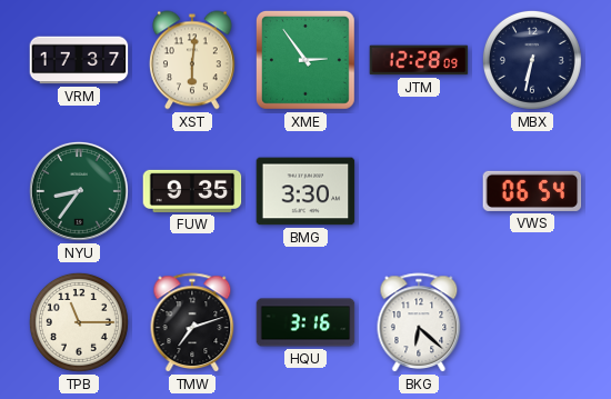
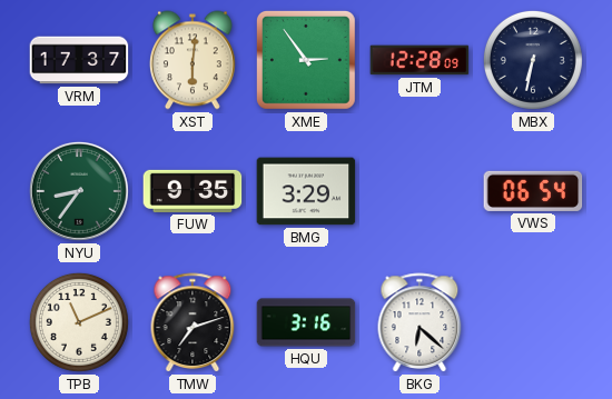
BMG: 3:30 -> 3:29
TPB: 11:15 -> 11:11
